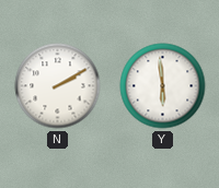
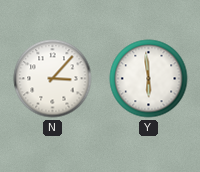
N: 2:10 -> 3:07
